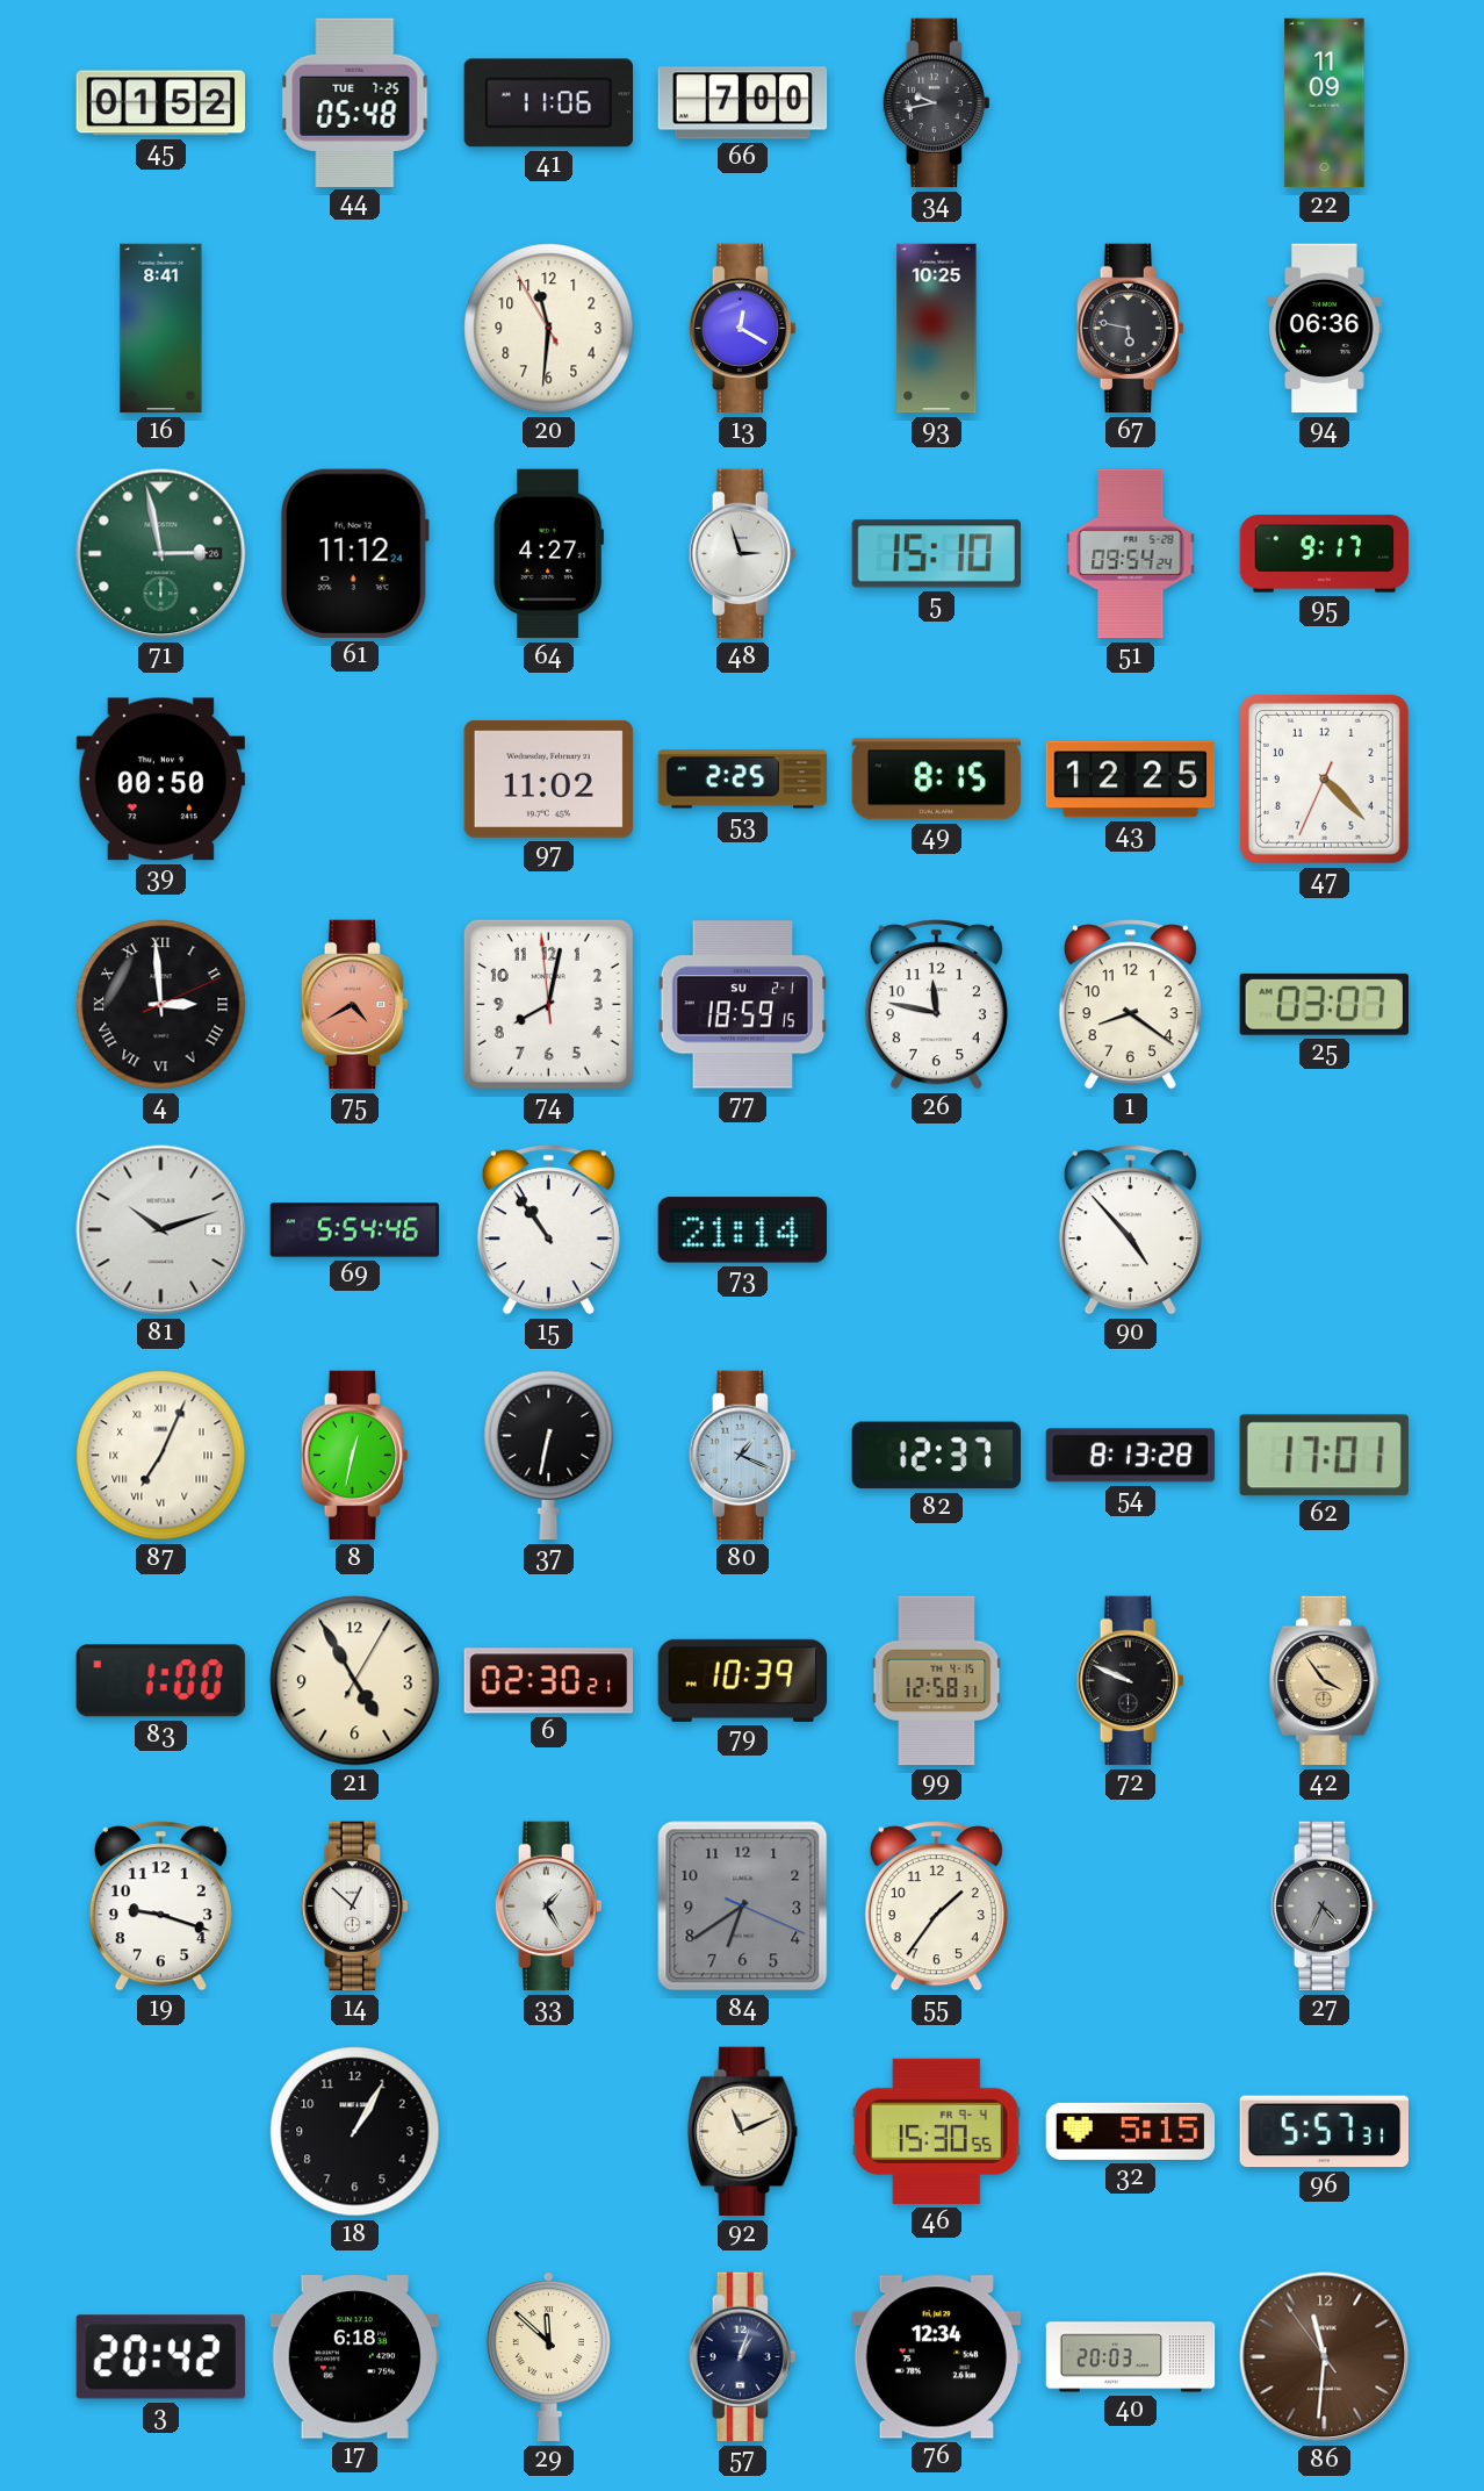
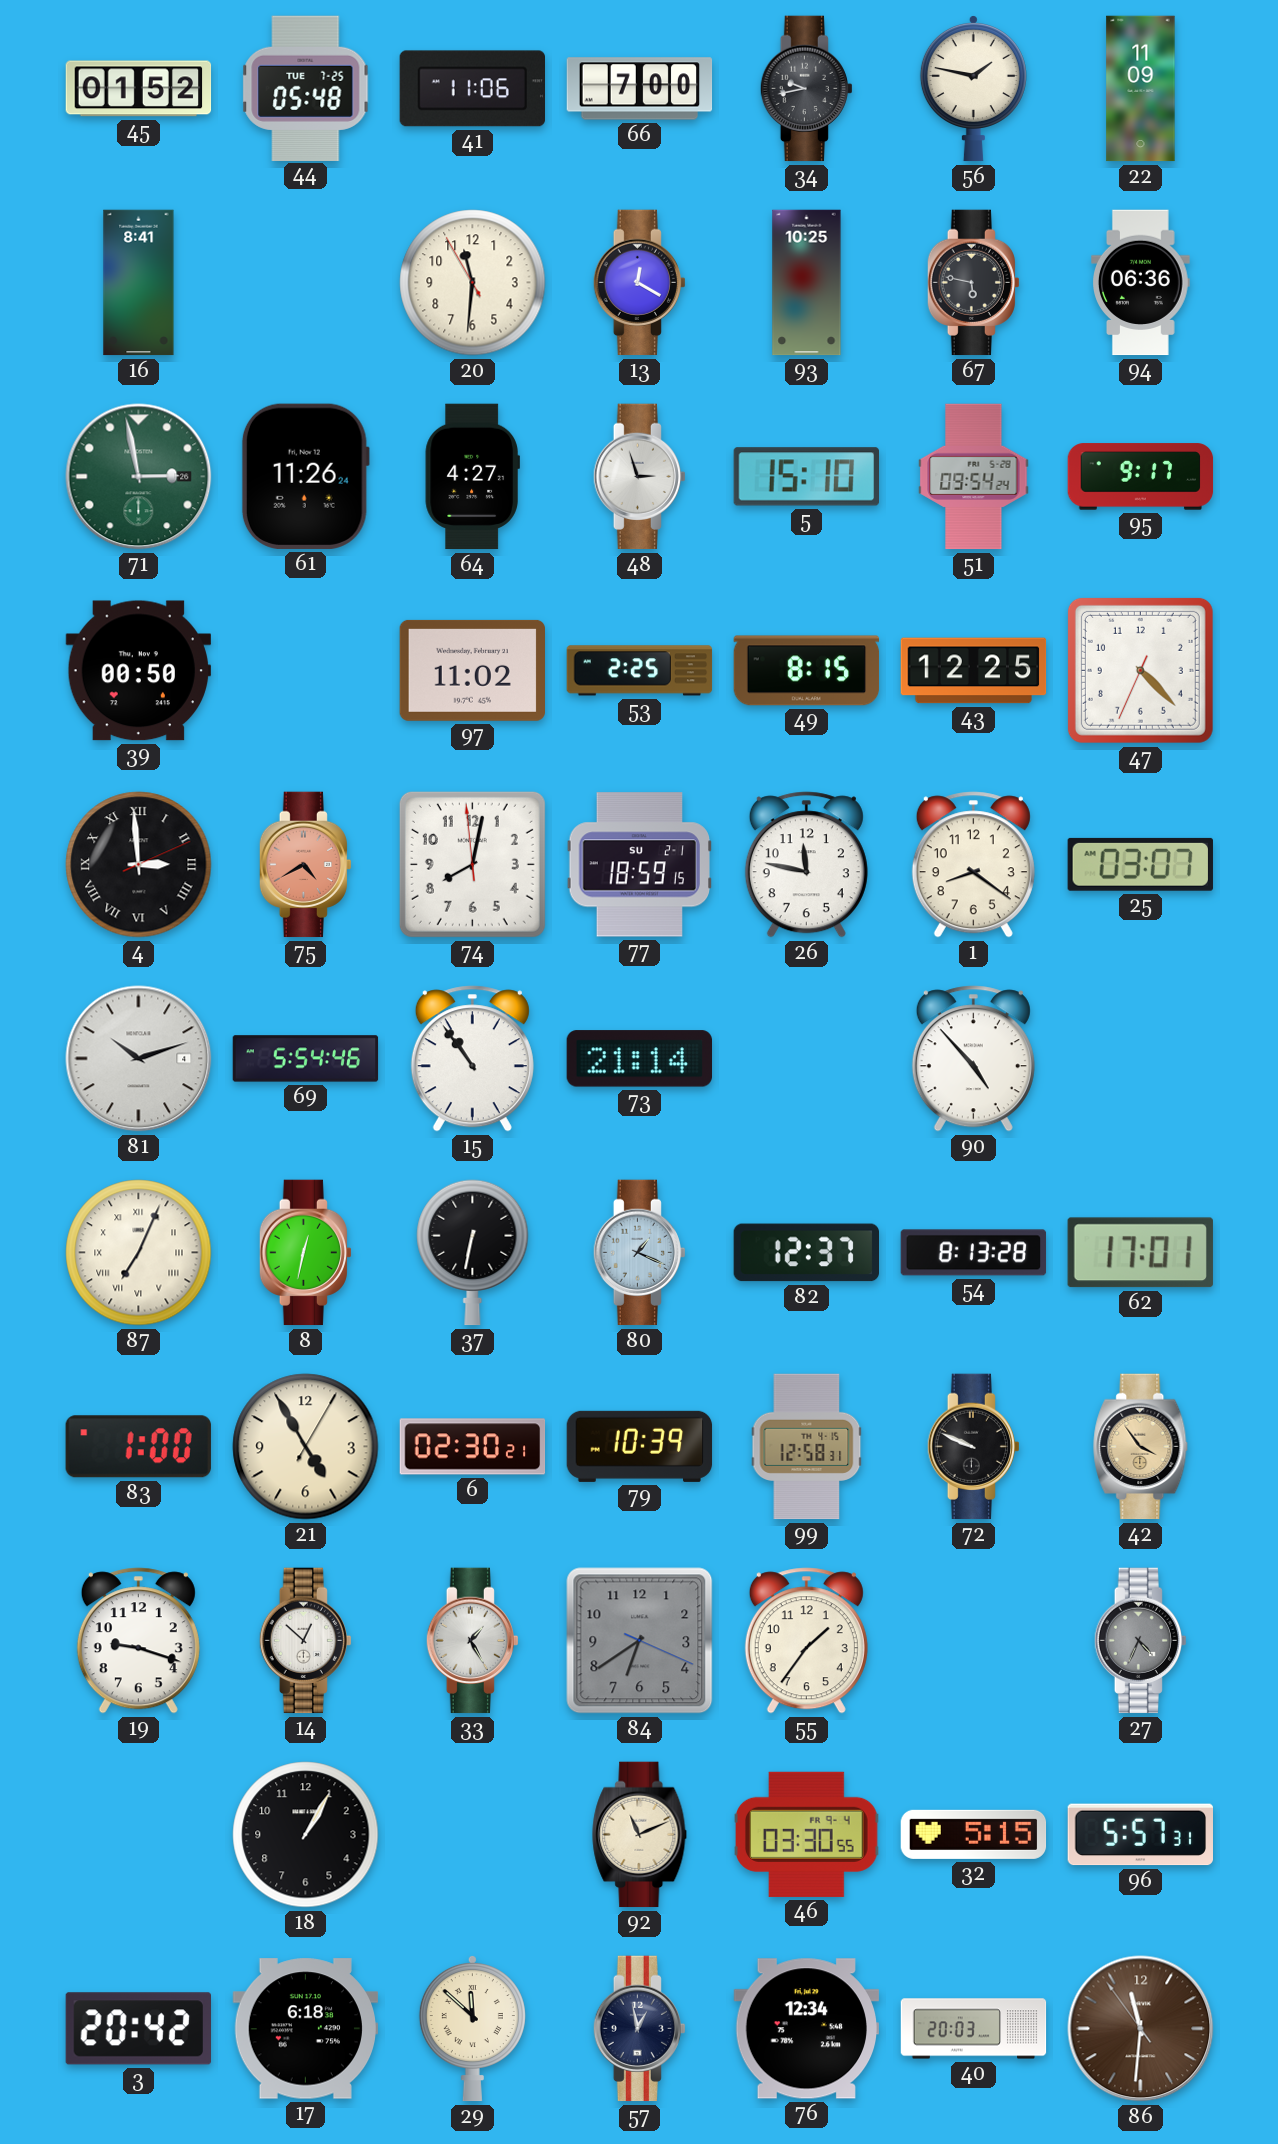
56: none -> 1:47
61: 11:12 -> 11:26
46: 15:30 -> 03:30
57: 1:03 -> 12:58
